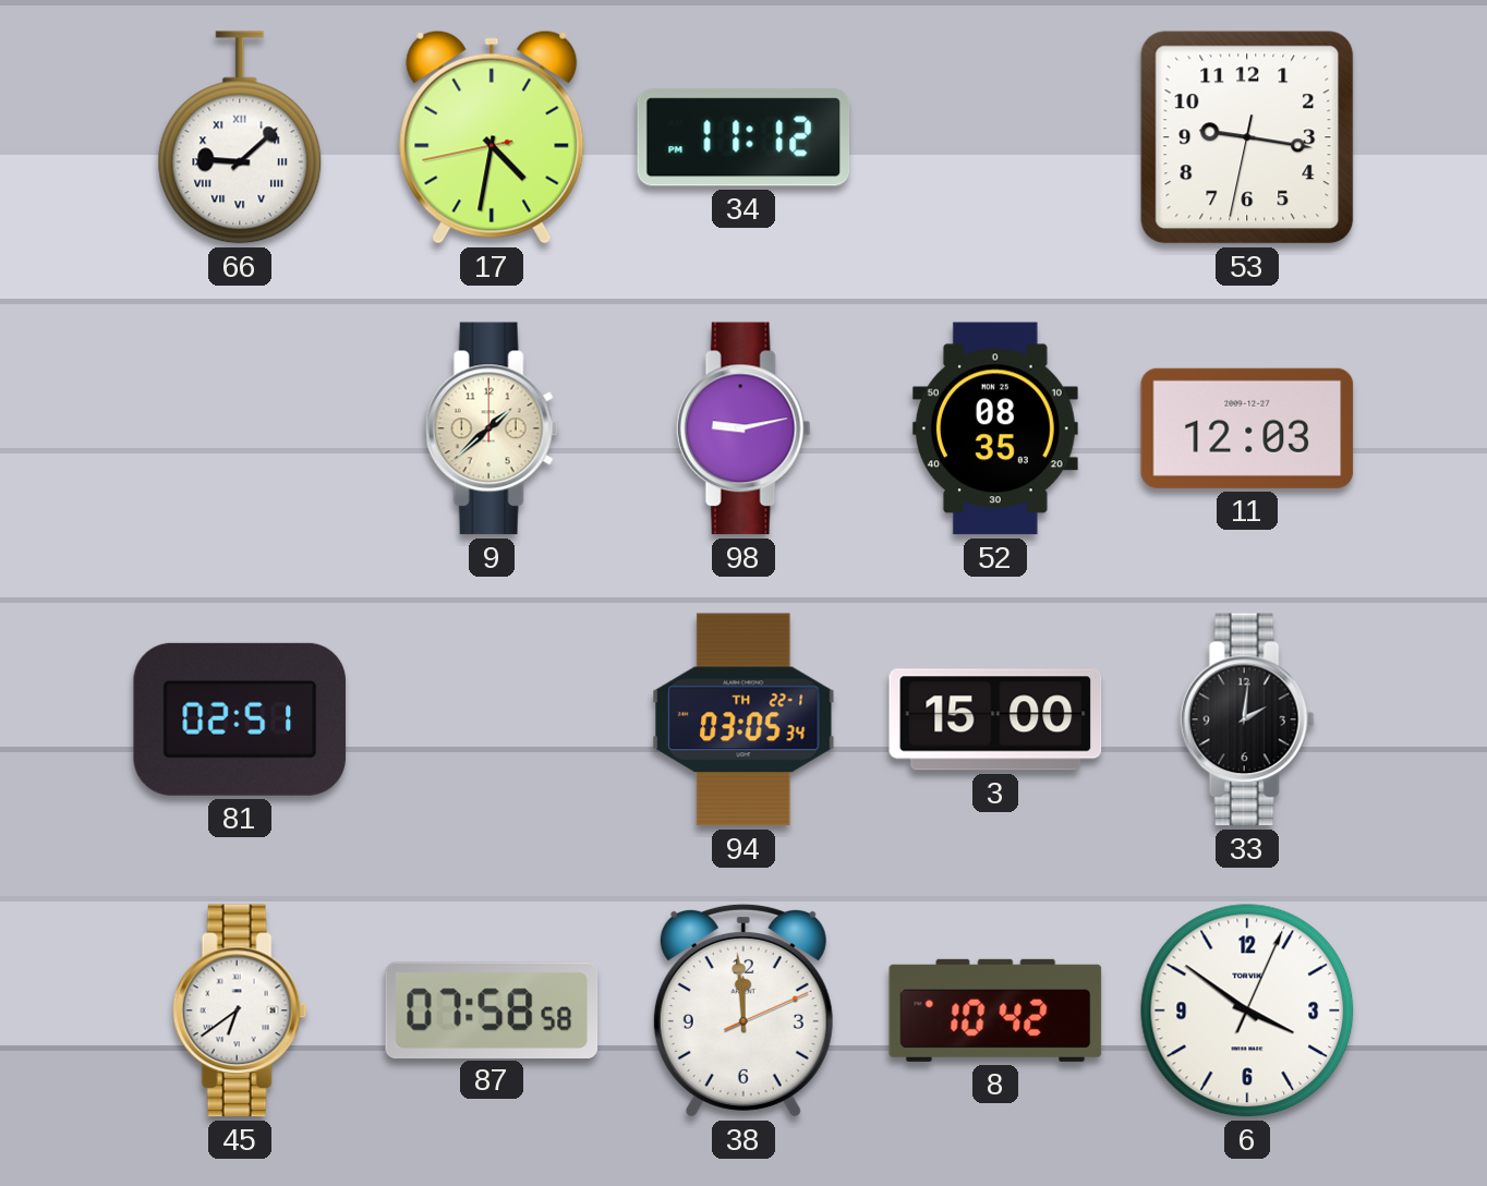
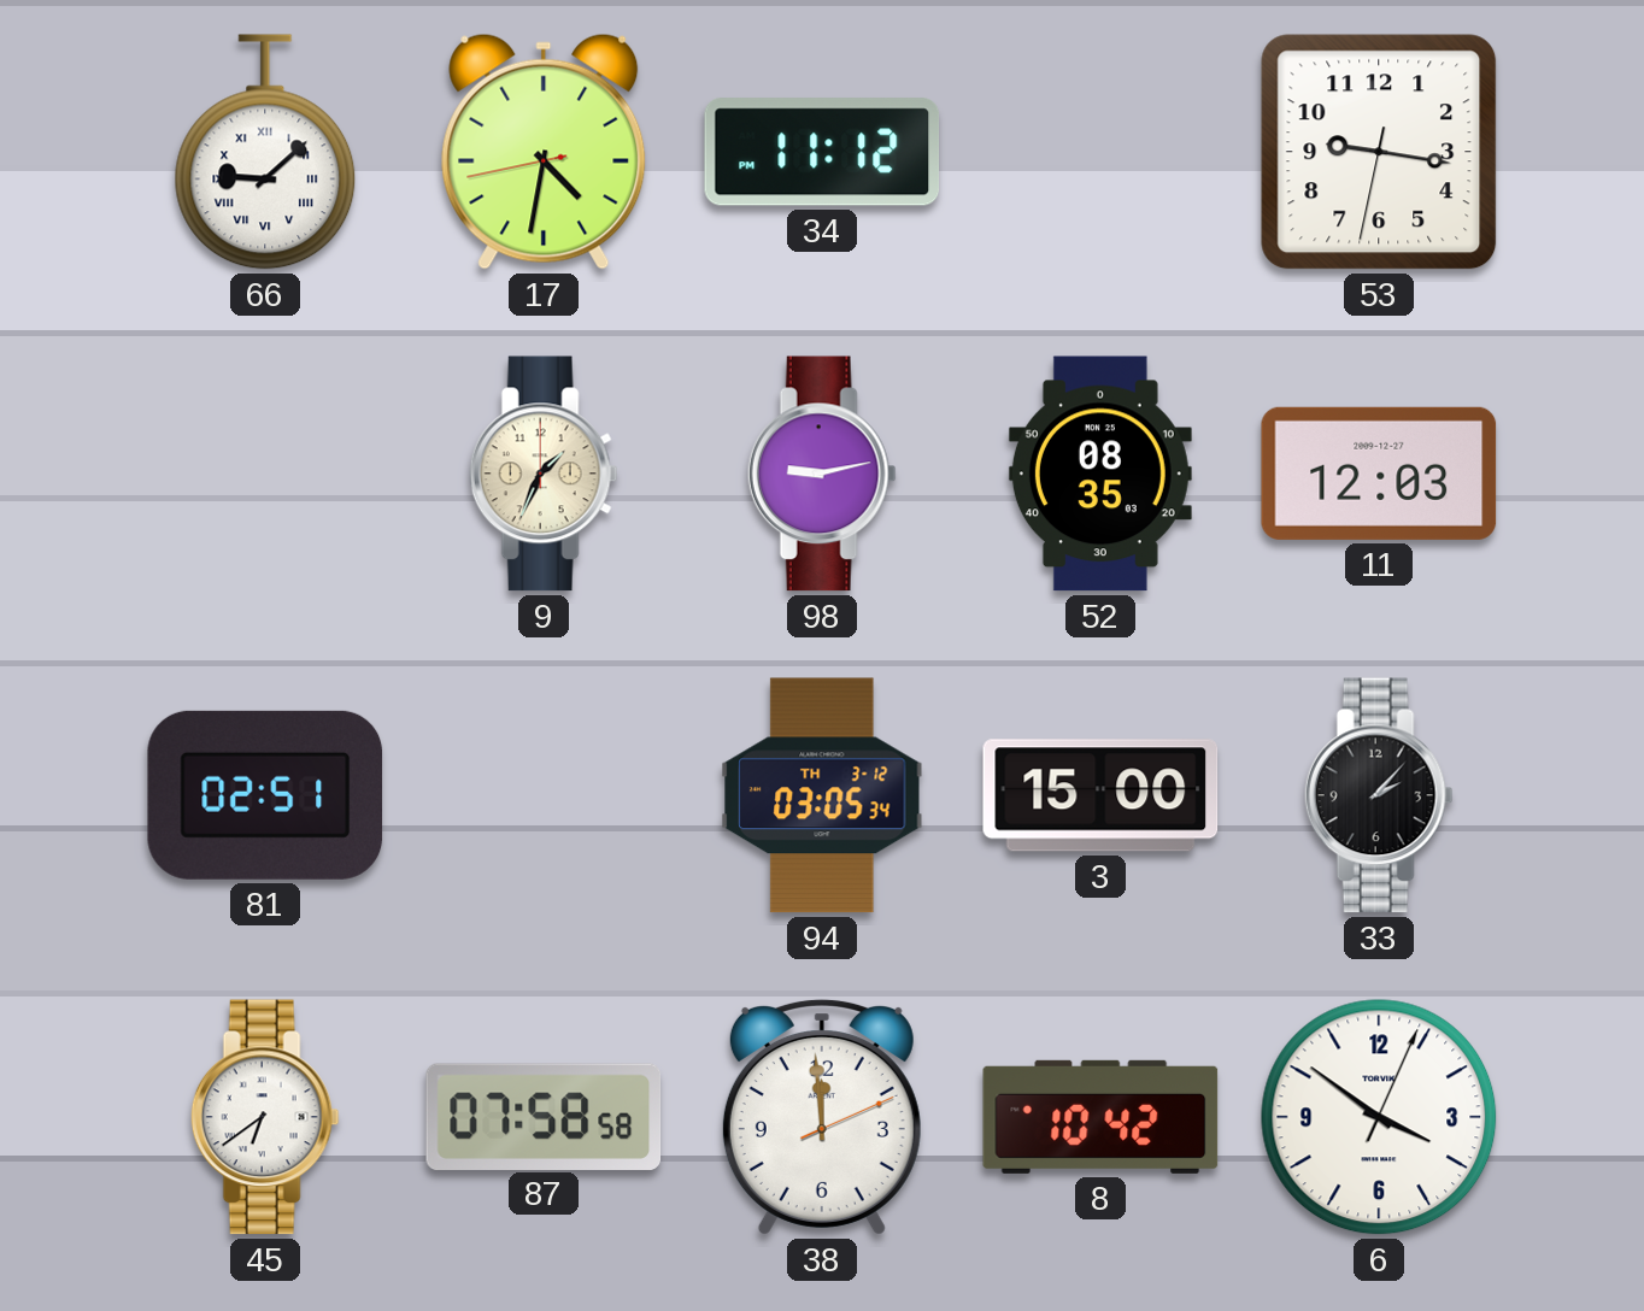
9: 1:38 -> 1:34
94 date: TH 22-1 -> TH 3-12
33: 2:01 -> 2:07
